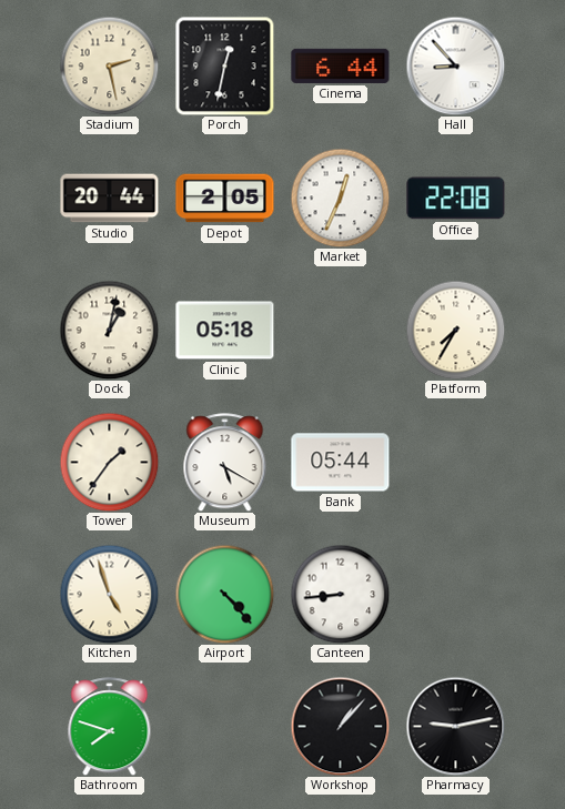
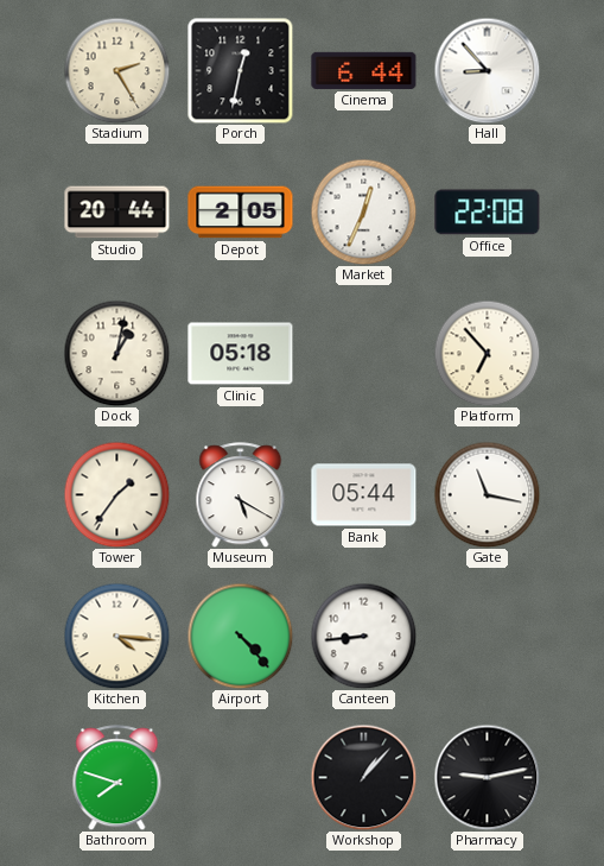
Stadium: 2:28 -> 2:25
Platform: 7:35 -> 6:53
Gate: none -> 11:17
Kitchen: 4:57 -> 4:16
